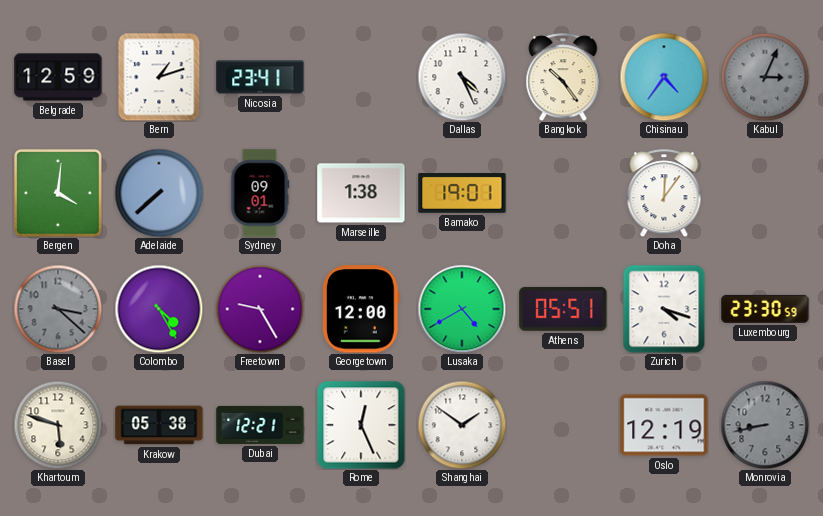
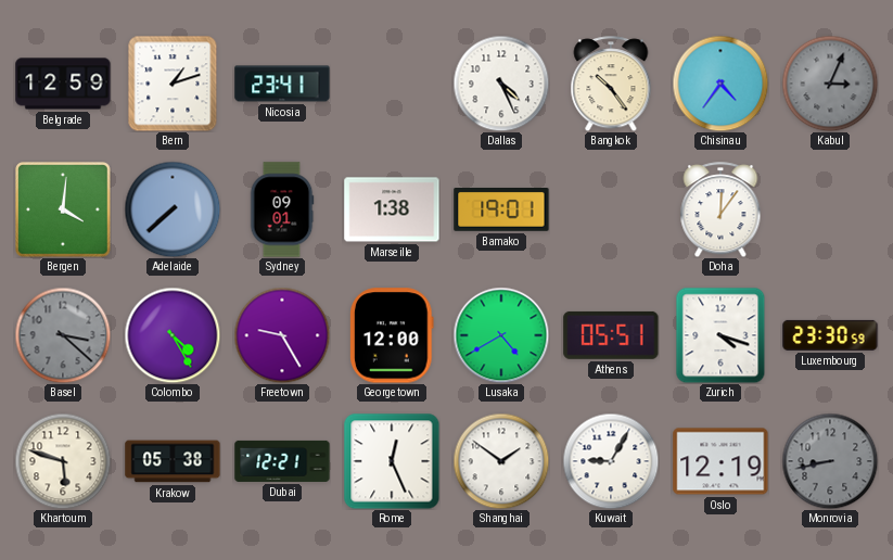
Kuwait: none -> 9:05
